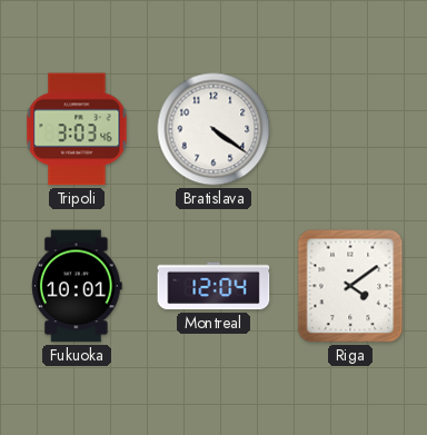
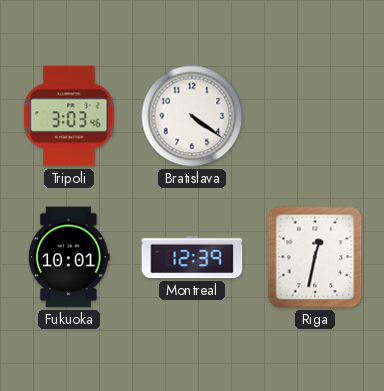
Montreal: 12:04 -> 12:39
Riga: 4:09 -> 12:32
